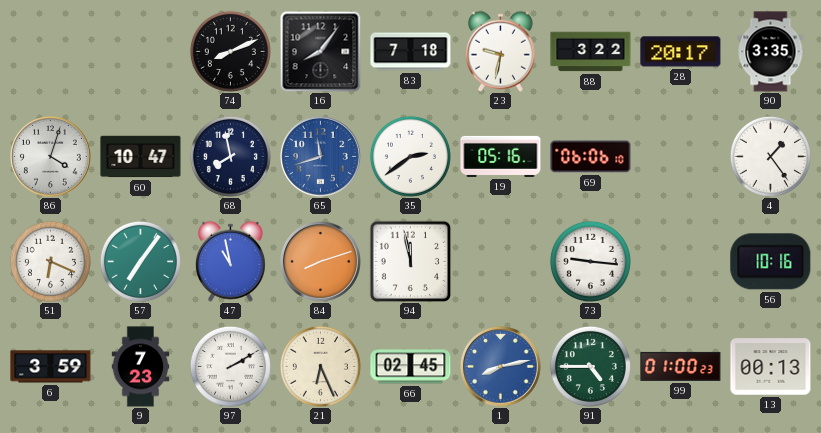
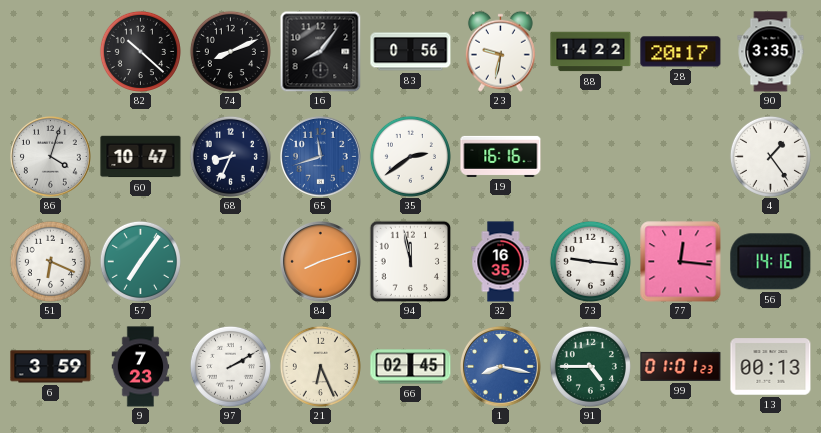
82: none -> 10:22
83: 7:18 -> 0:56
88: 3:22 -> 14:22
68: 7:58 -> 8:34
19: 05:16 -> 16:16
69: 06:06 -> none
47: 10:58 -> none
32: none -> 16:35
77: none -> 12:16
56: 10:16 -> 14:16
1: 8:13 -> 8:17
99: 01:00 -> 01:01
